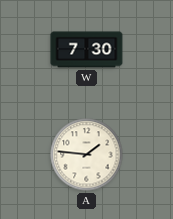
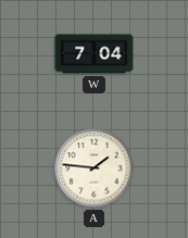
W: 7:30 -> 7:04
